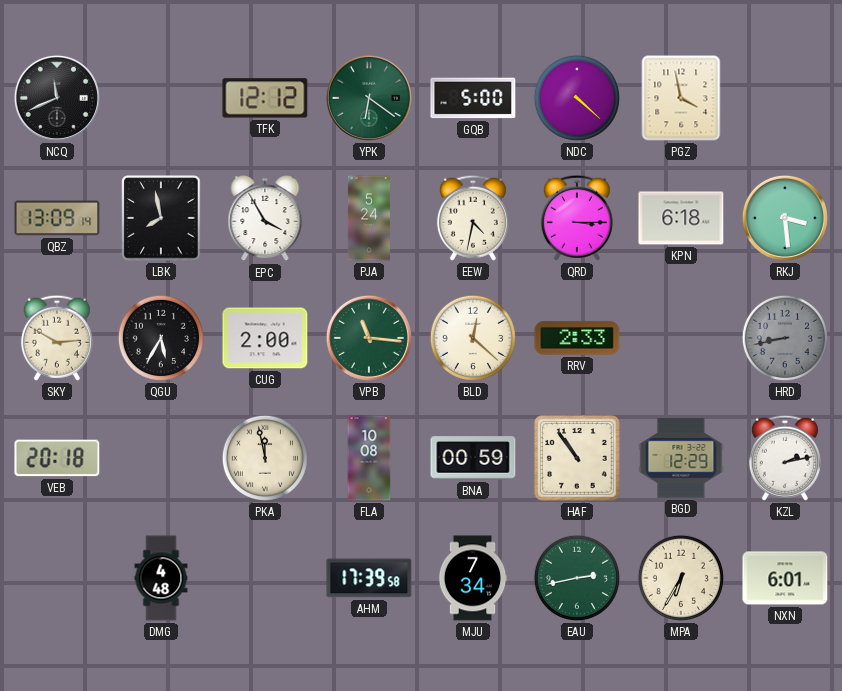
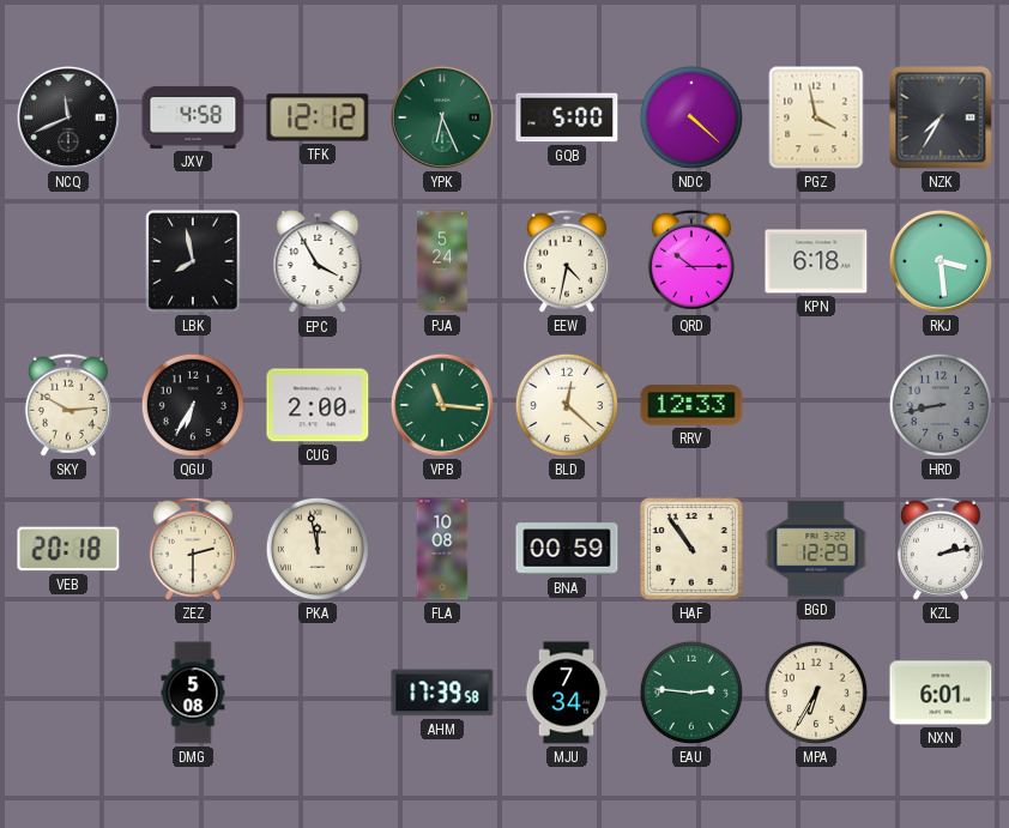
JXV: none -> 4:58
YPK: 6:21 -> 6:26
NZK: none -> 7:35
QBZ: 13:09 -> none
QRD: 3:15 -> 10:15
QGU: 5:35 -> 6:35
RRV: 2:33 -> 12:33
ZEZ: none -> 2:30
DMG: 4:48 -> 5:08
EAU: 2:43 -> 2:46
